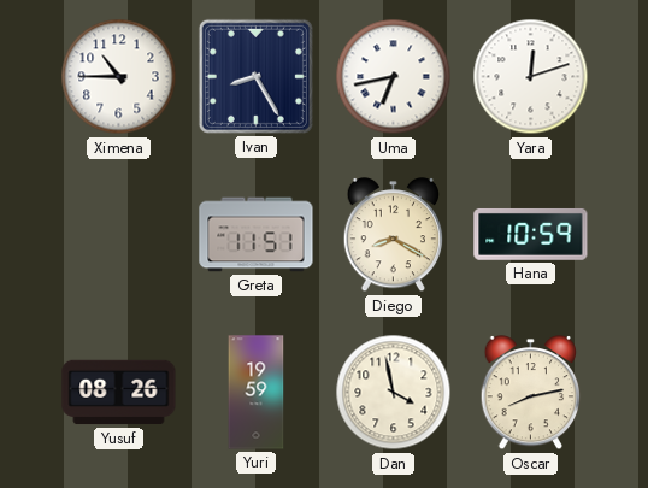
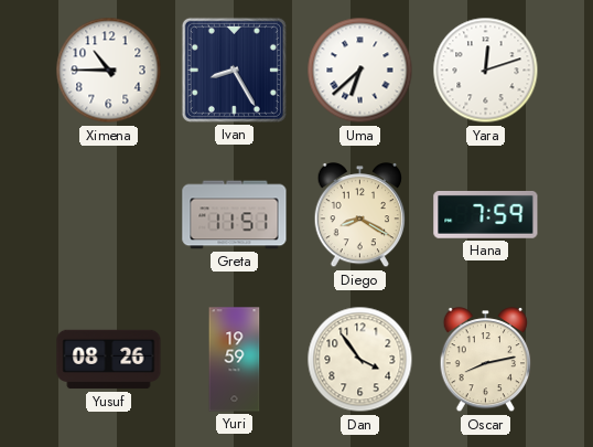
Uma: 6:43 -> 6:38
Hana: 10:59 -> 7:59
Dan: 3:58 -> 3:54
